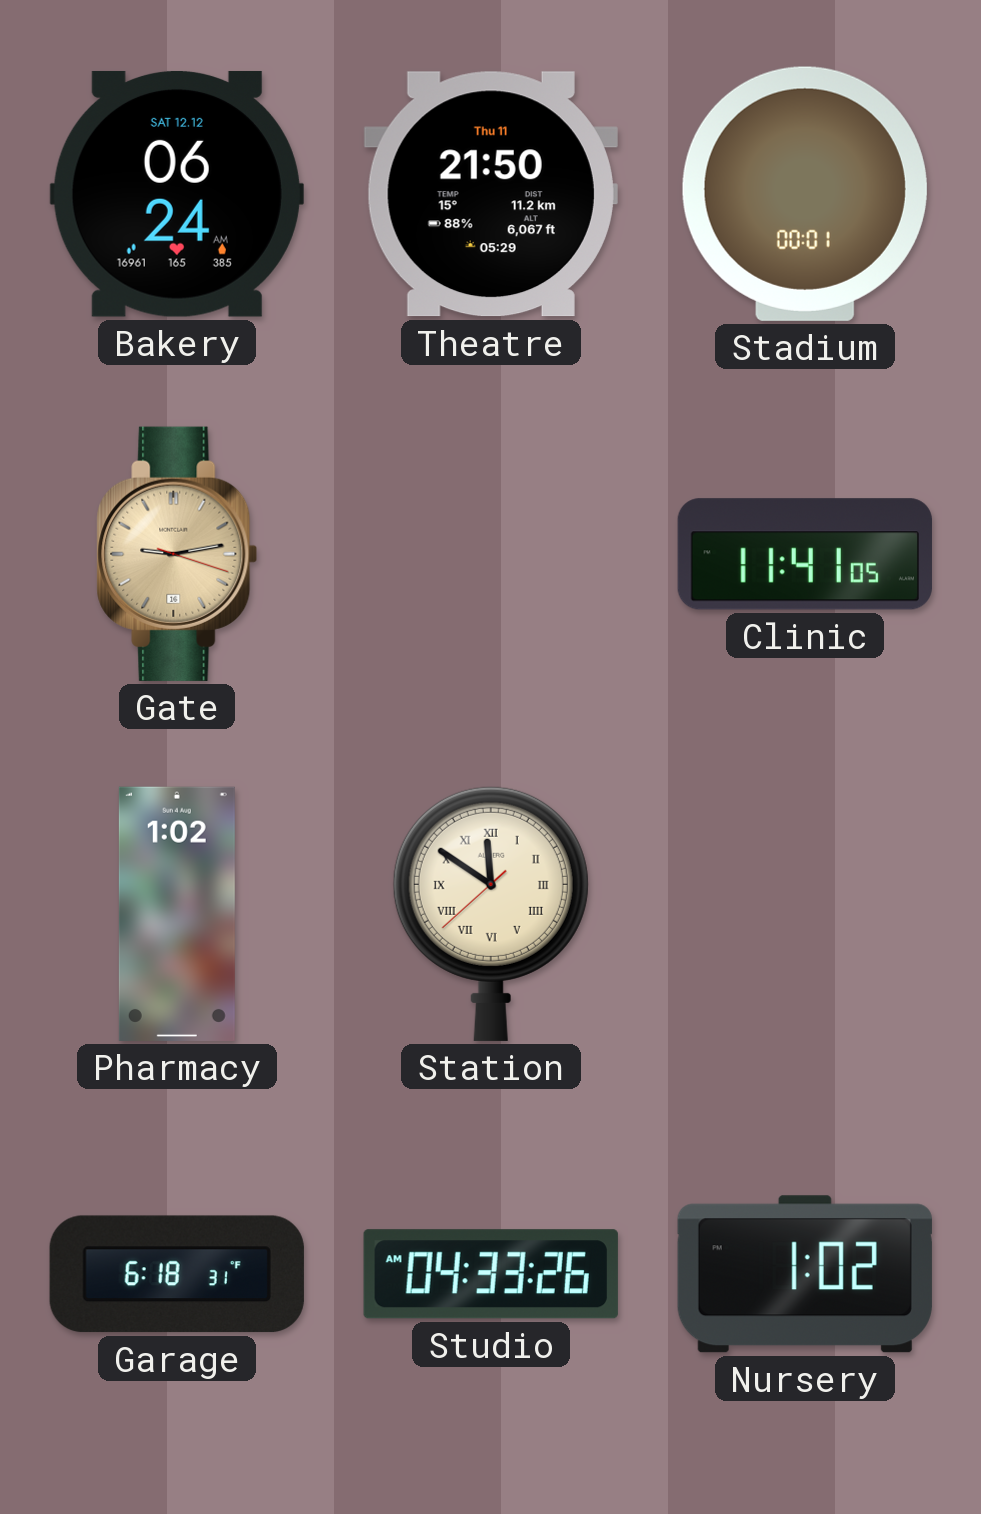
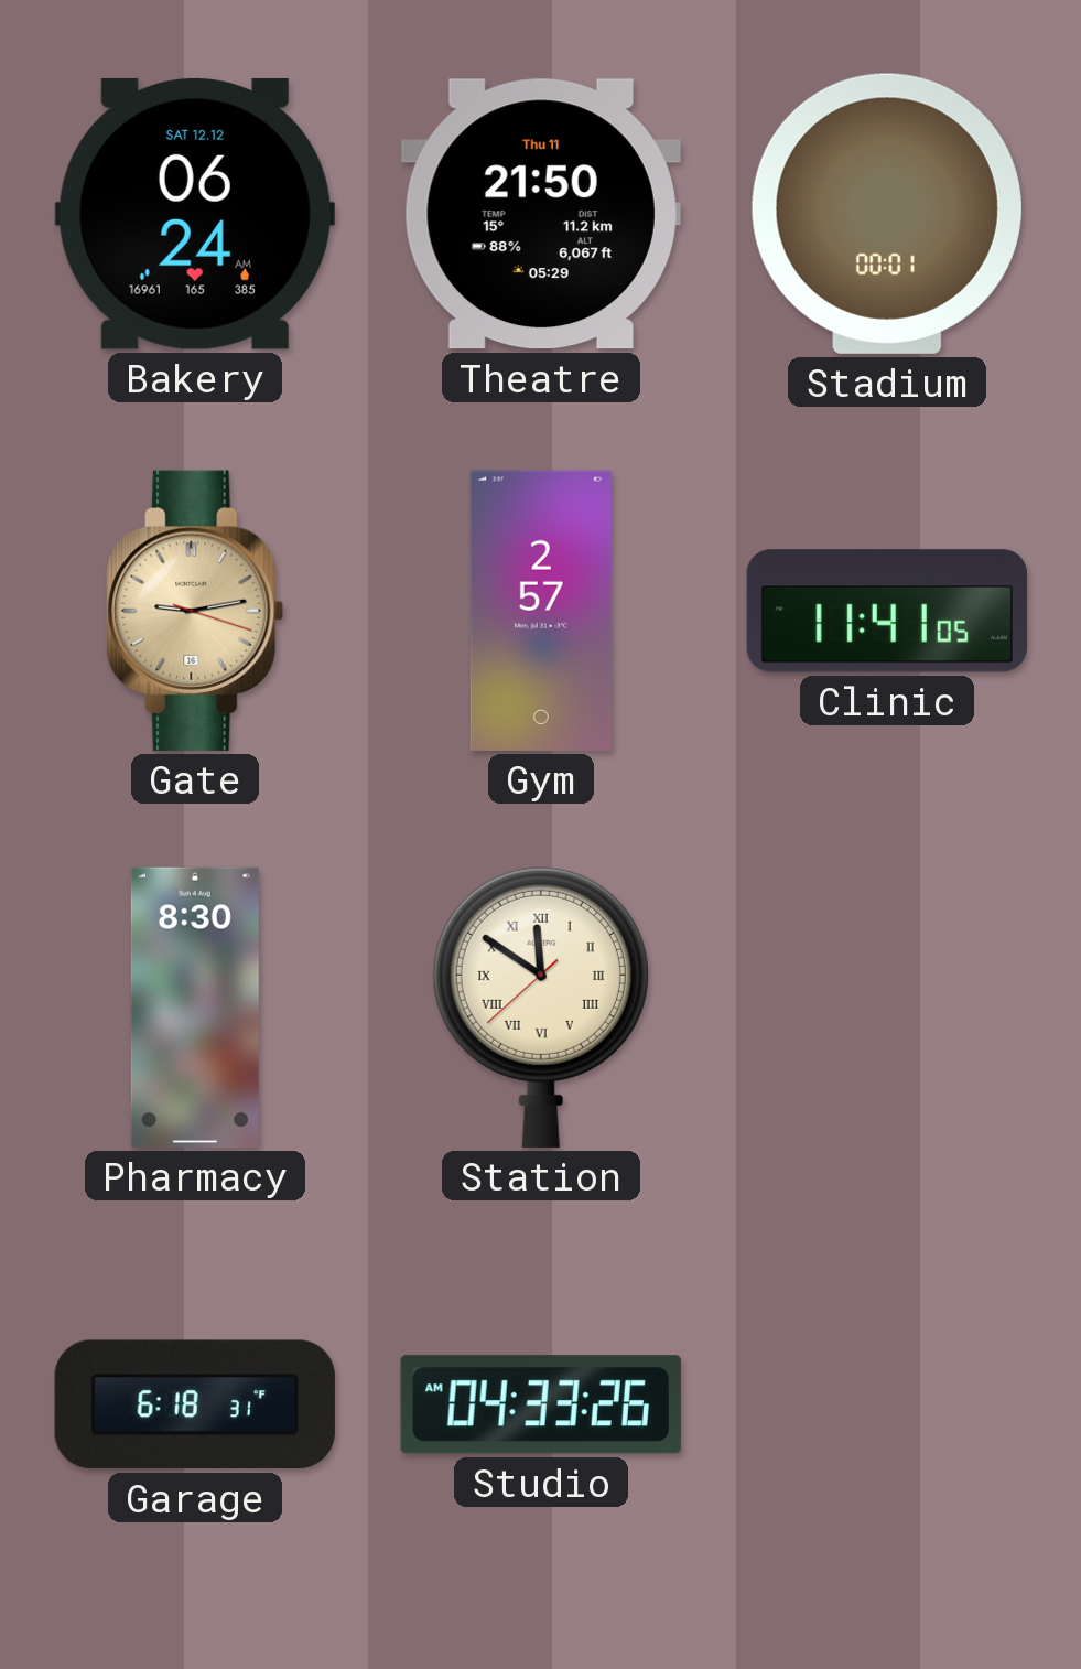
Gym: none -> 2:57
Pharmacy: 1:02 -> 8:30
Nursery: 1:02 -> none
